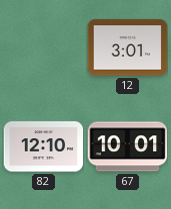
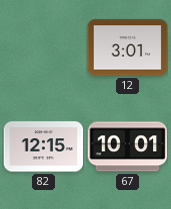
82: 12:10 -> 12:15
